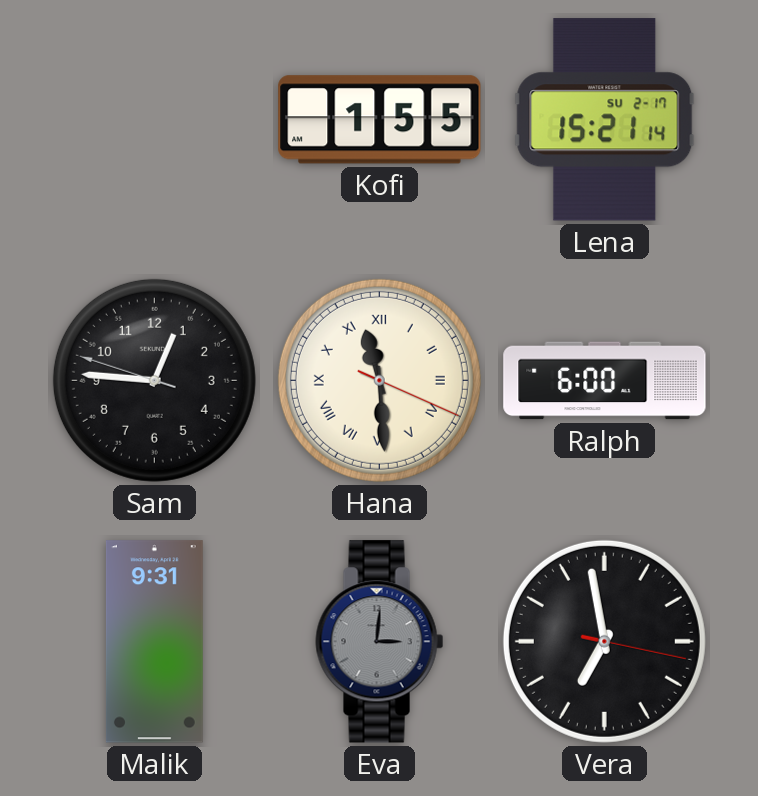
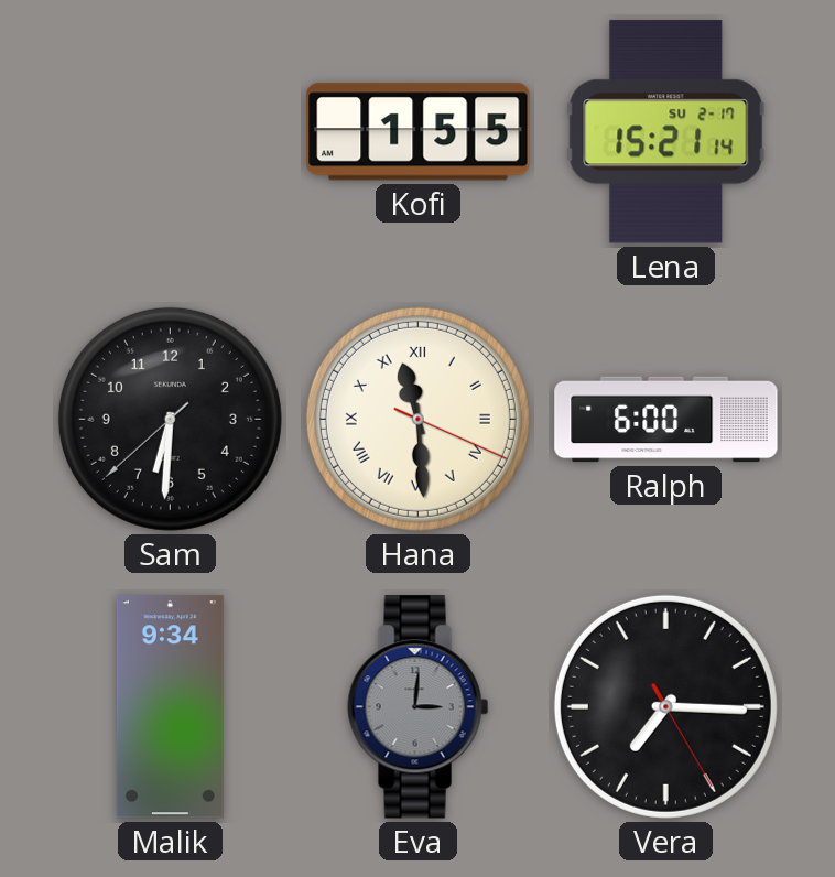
Sam: 12:45 -> 6:30
Malik: 9:31 -> 9:34
Vera: 6:58 -> 7:15
